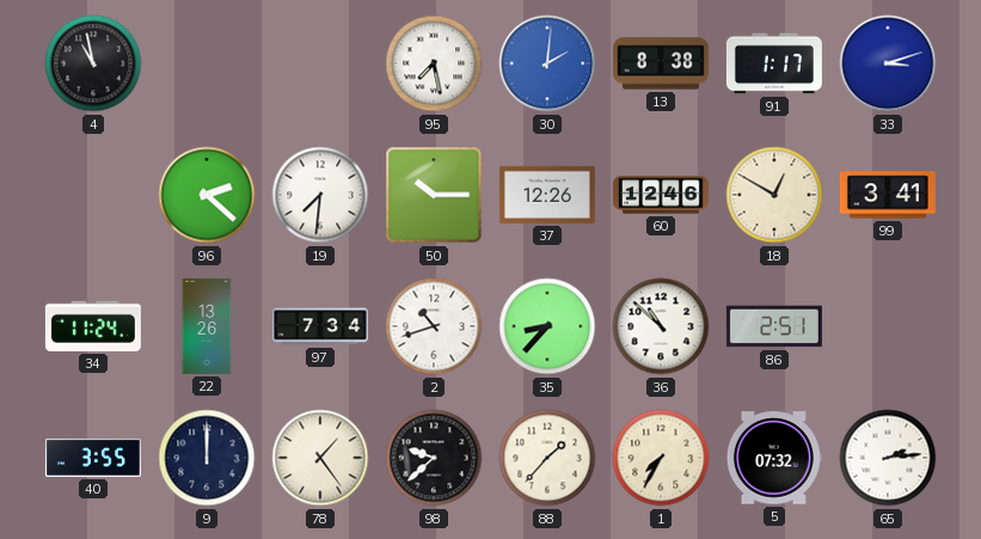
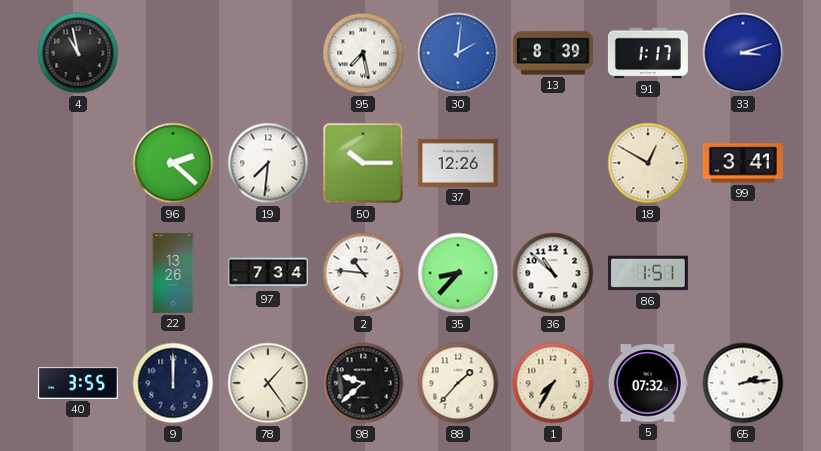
13: 8:38 -> 8:39
60: 12:46 -> none
34: 11:24 -> none
2: 10:42 -> 10:46
86: 2:51 -> 1:51
